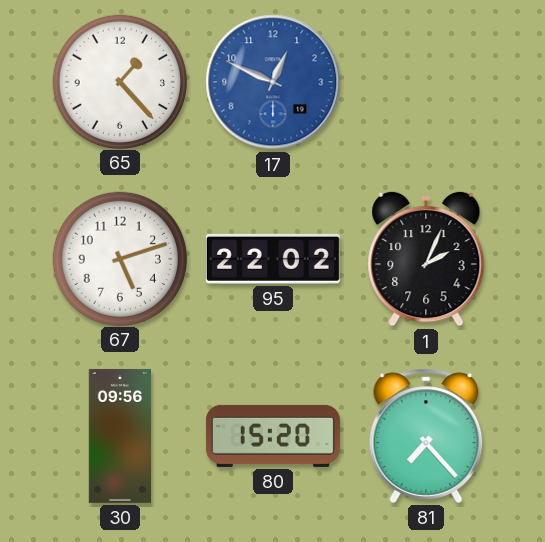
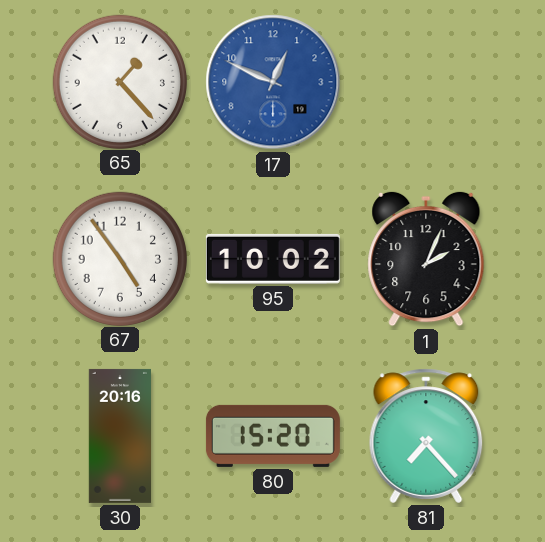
67: 5:12 -> 4:54
95: 22:02 -> 10:02
30: 09:56 -> 20:16
